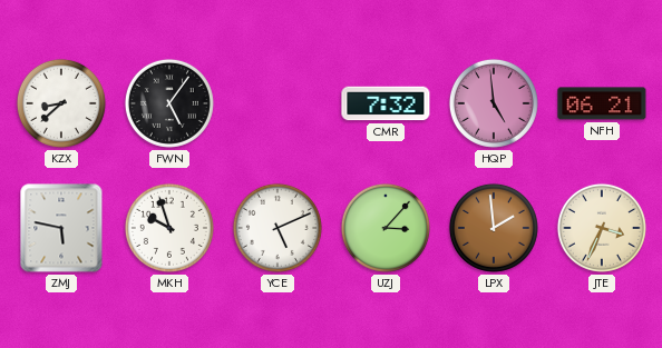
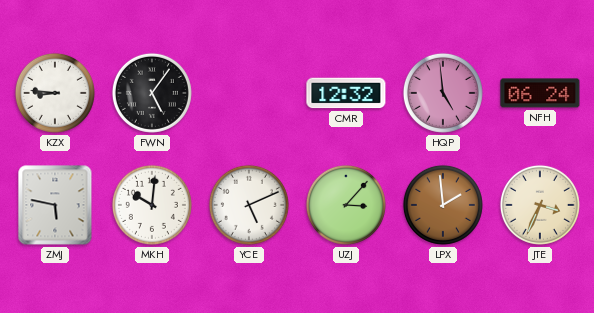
KZX: 8:38 -> 8:46
CMR: 7:32 -> 12:32
NFH: 06:21 -> 06:24
MKH: 9:57 -> 10:01
